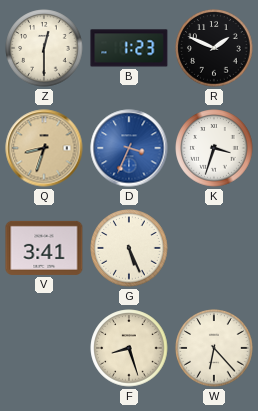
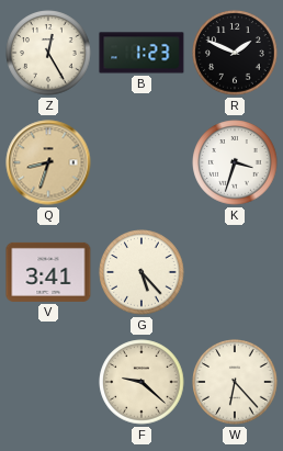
Z: 12:30 -> 12:25
D: 3:34 -> none
G: 5:26 -> 5:23
F: 8:27 -> 9:22
